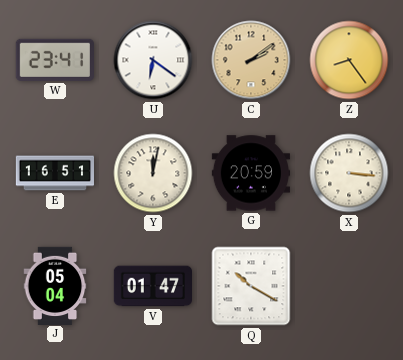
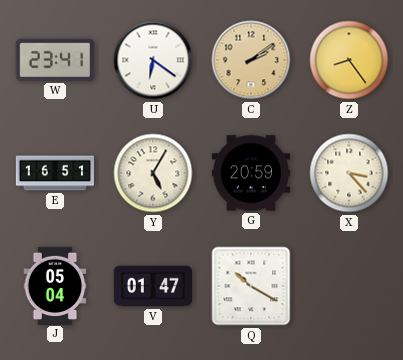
Y: 12:02 -> 5:05
X: 3:16 -> 3:23
